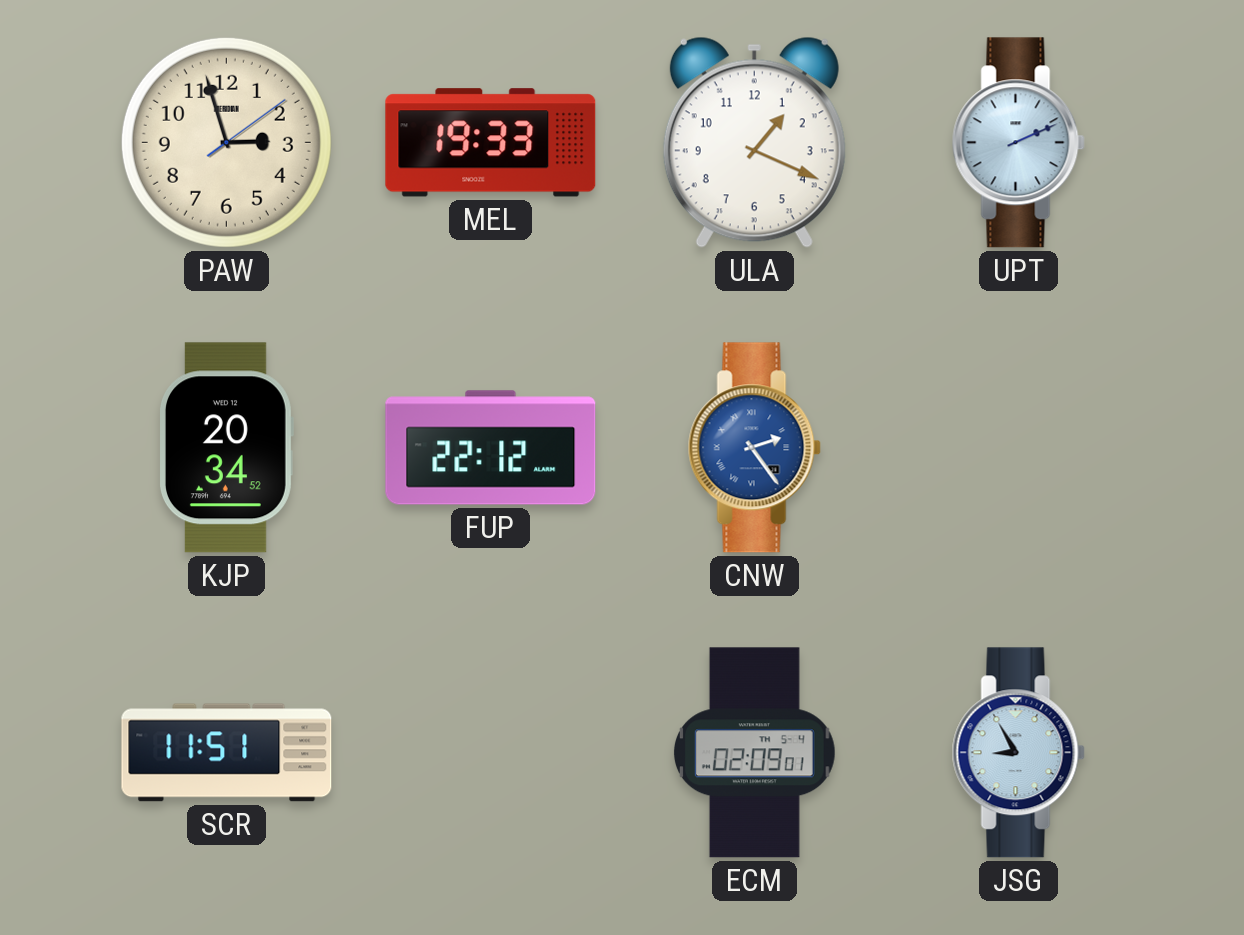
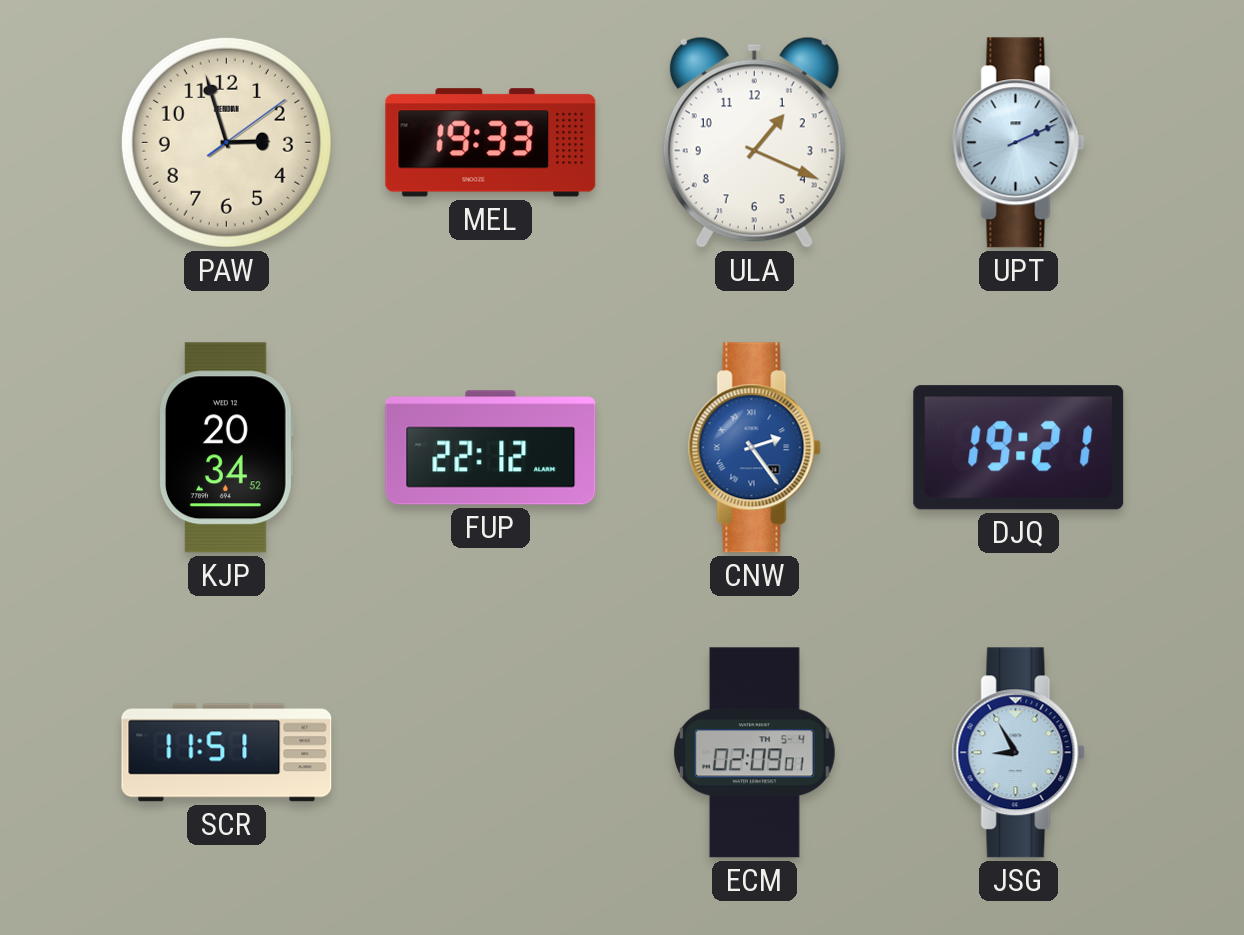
DJQ: none -> 19:21
